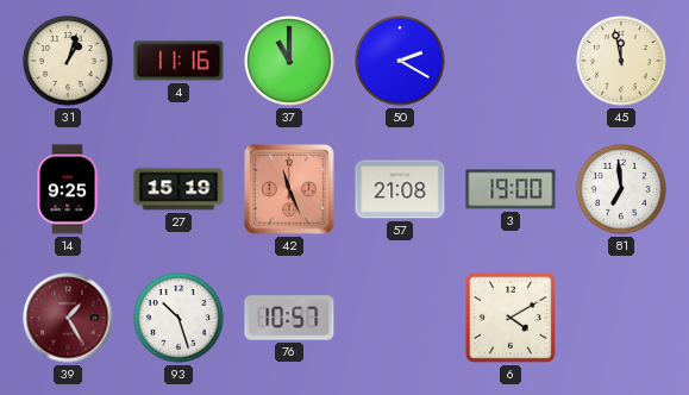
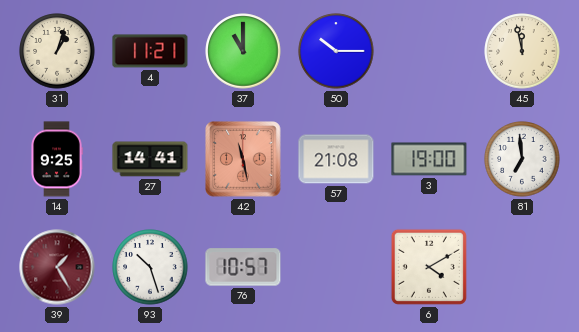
4: 11:16 -> 11:21
50: 2:20 -> 10:15
27: 15:19 -> 14:41
42: 11:26 -> 11:28
